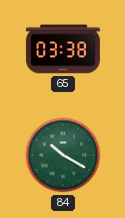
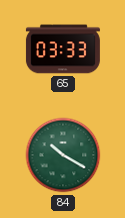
65: 03:38 -> 03:33
